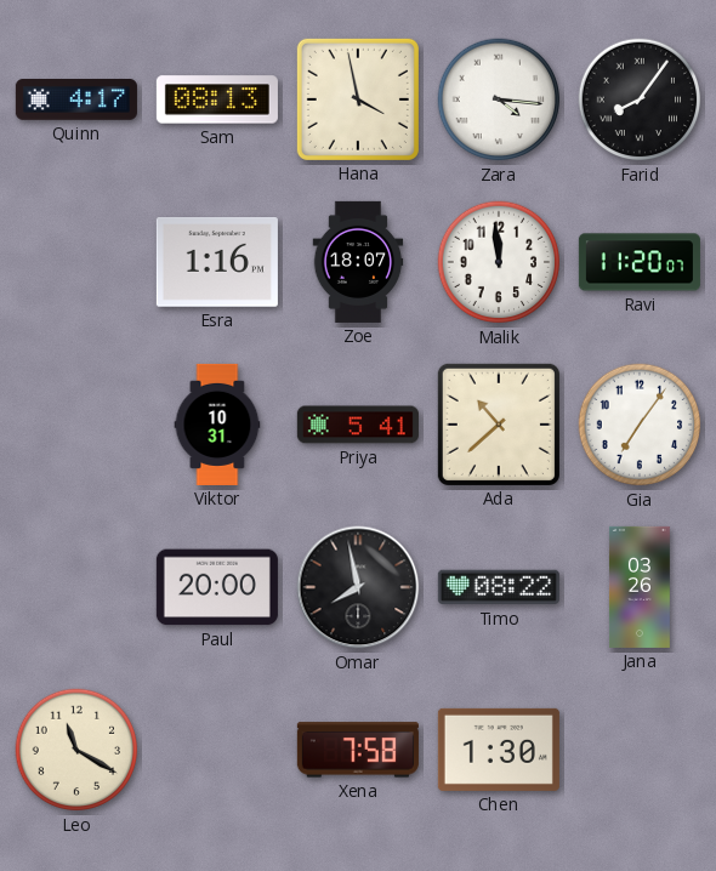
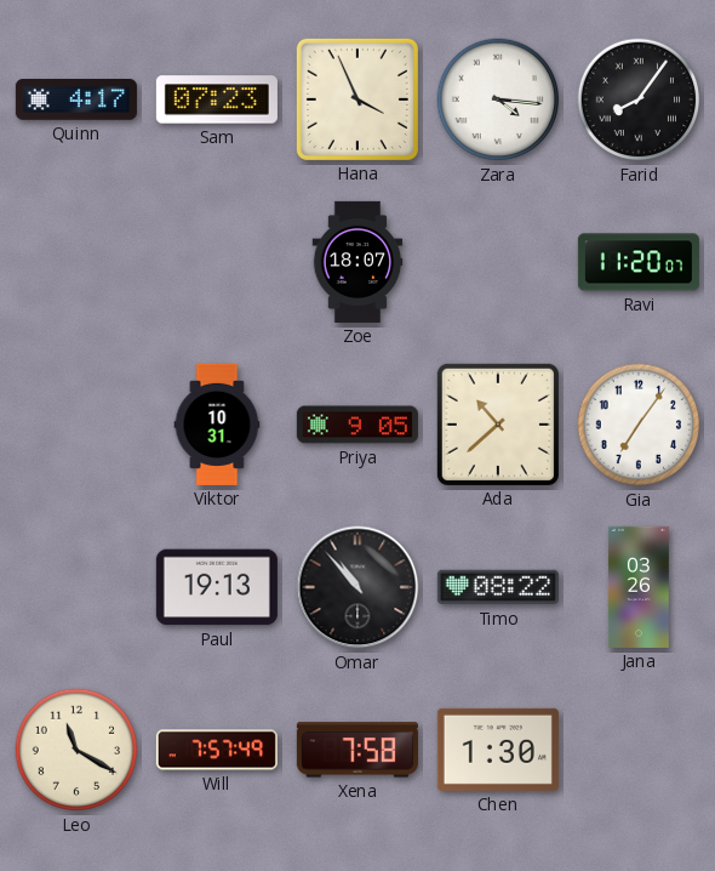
Sam: 08:13 -> 07:23
Hana: 3:58 -> 3:56
Esra: 1:16 -> none
Malik: 11:59 -> none
Priya: 5:41 -> 9:05
Paul: 20:00 -> 19:13
Omar: 7:58 -> 10:53
Will: none -> 7:57
